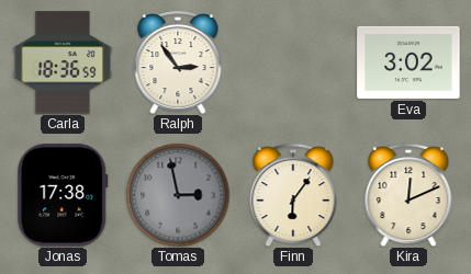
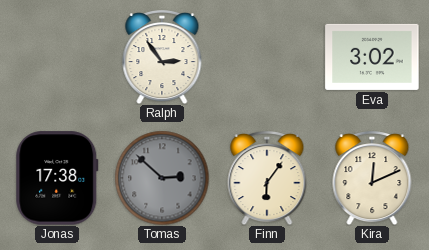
Carla: 18:36 -> none
Tomas: 2:58 -> 2:52
